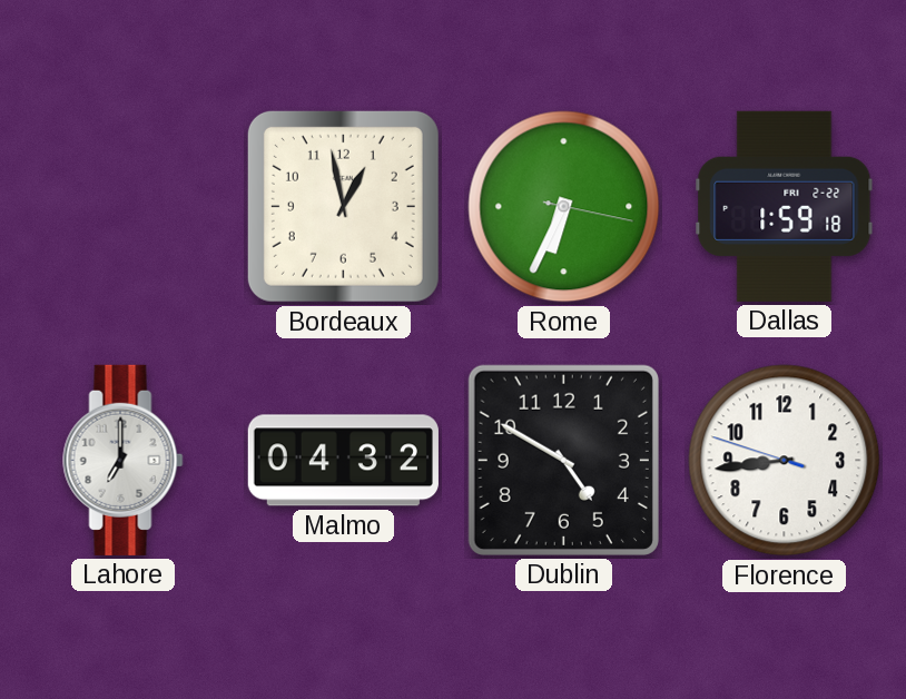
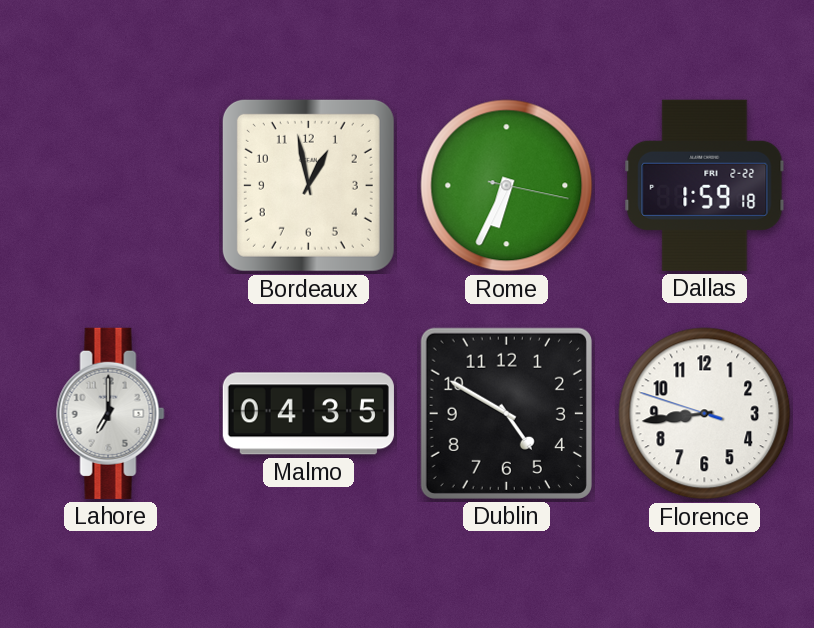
Malmo: 04:32 -> 04:35
